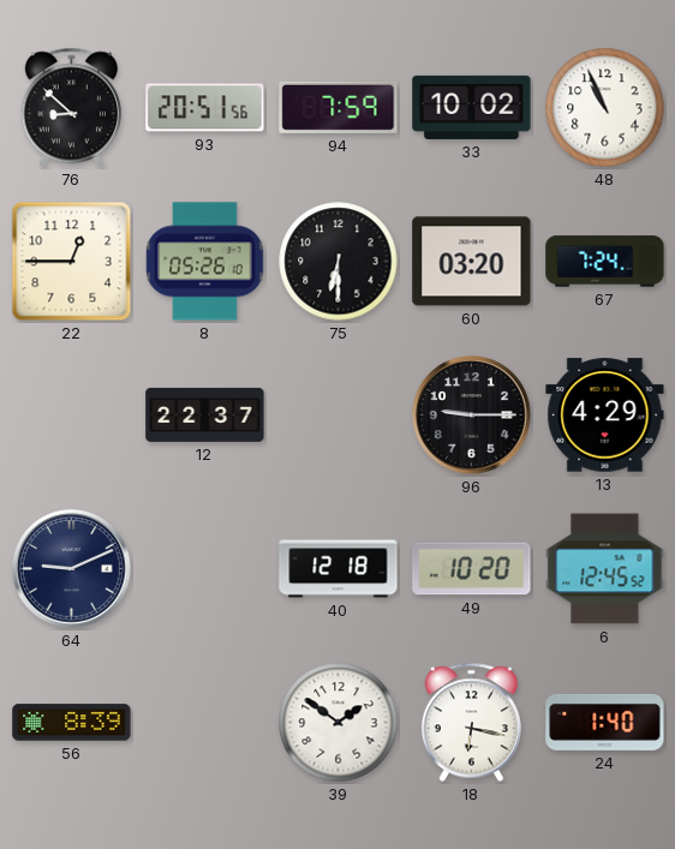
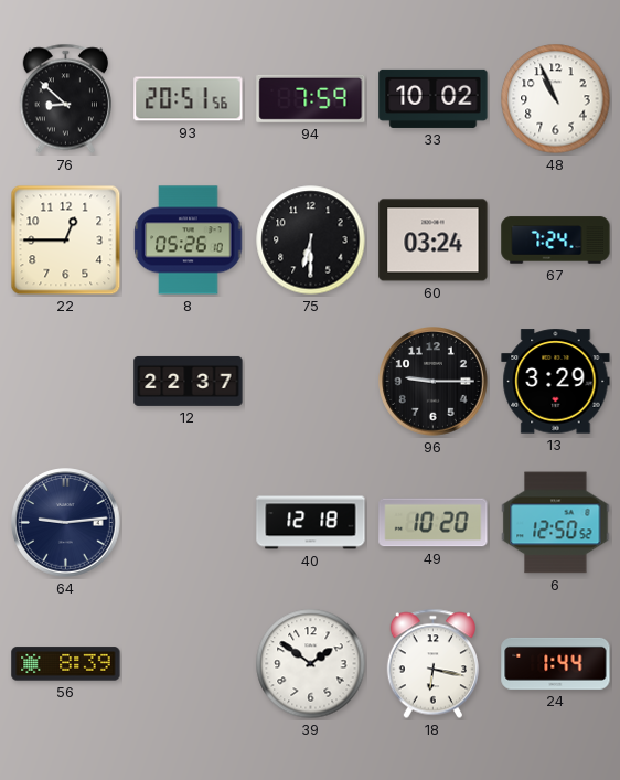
60: 03:20 -> 03:24
13: 4:29 -> 3:29
64: 9:11 -> 9:14
6: 12:45 -> 12:50
24: 1:40 -> 1:44
